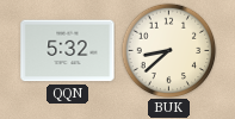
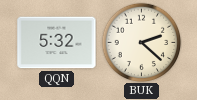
BUK: 8:38 -> 2:22
